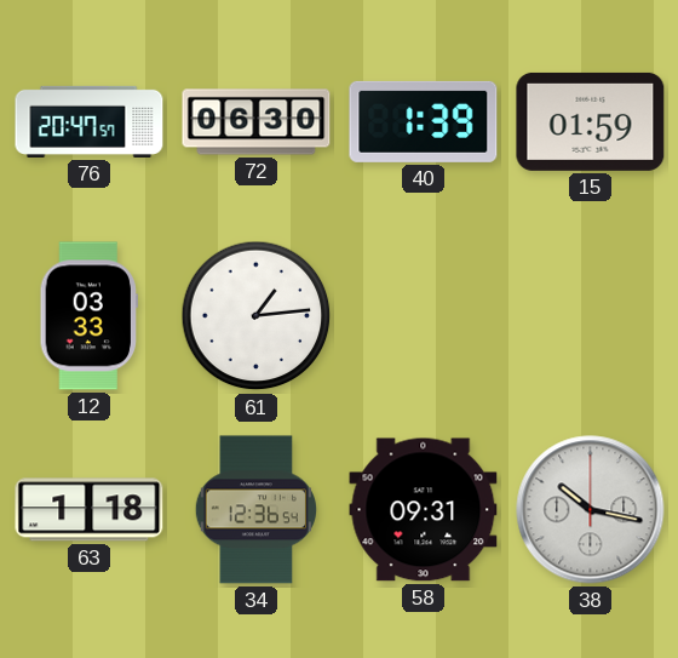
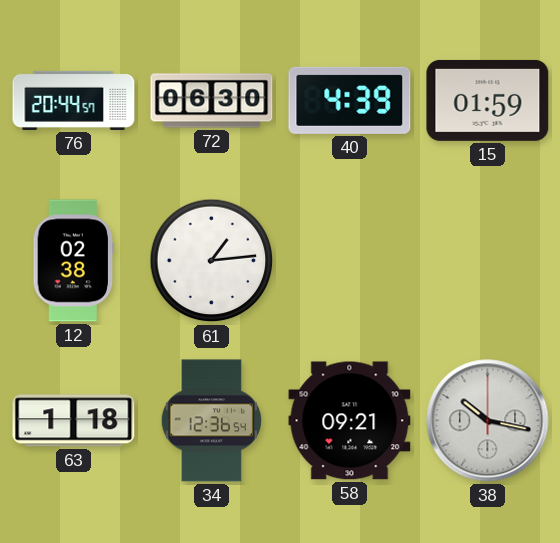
76: 20:47 -> 20:44
40: 1:39 -> 4:39
12: 03:33 -> 02:38
58: 09:31 -> 09:21
